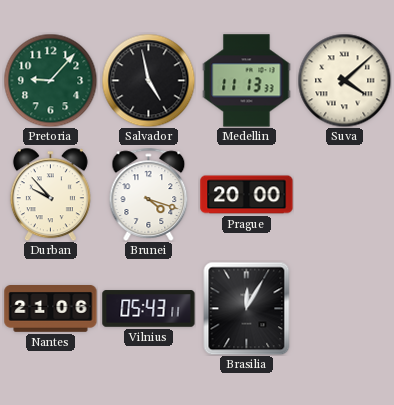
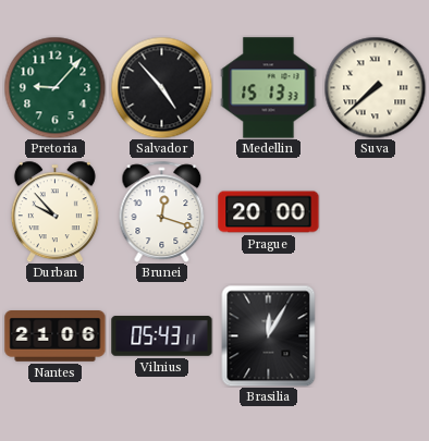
Salvador: 4:58 -> 4:53
Medellin: 11:13 -> 15:13
Suva: 4:08 -> 7:38
Brunei: 4:18 -> 12:18
